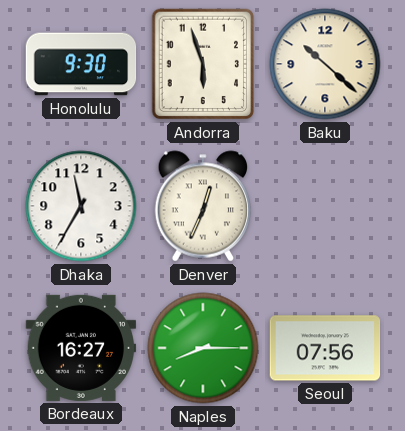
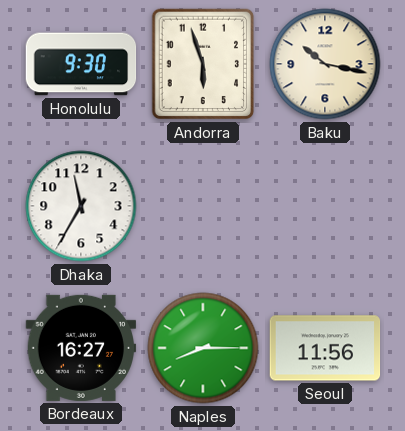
Baku: 10:22 -> 10:17
Denver: 12:34 -> none
Seoul: 07:56 -> 11:56
